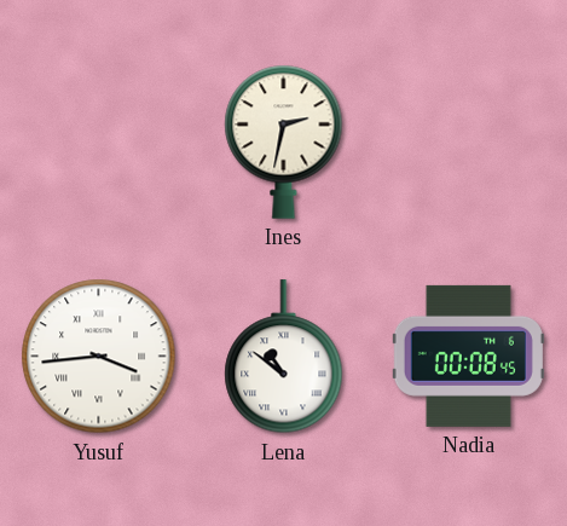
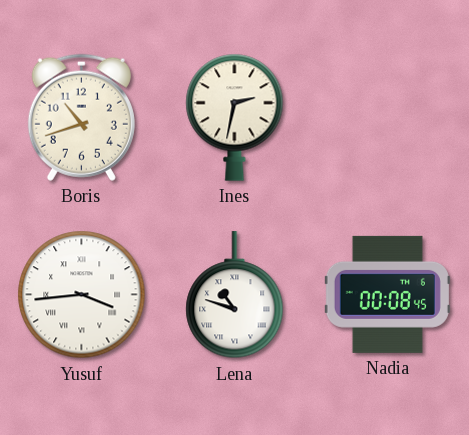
Boris: none -> 10:42
Lena: 10:51 -> 10:48
